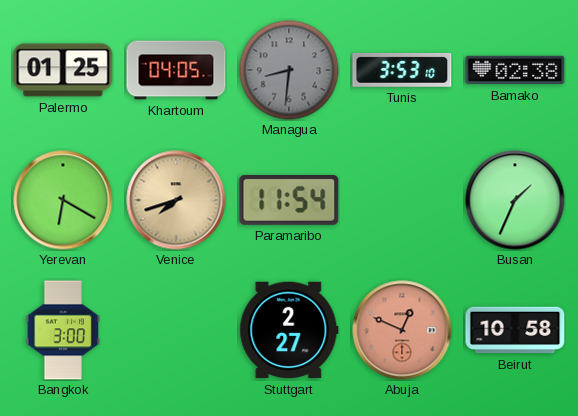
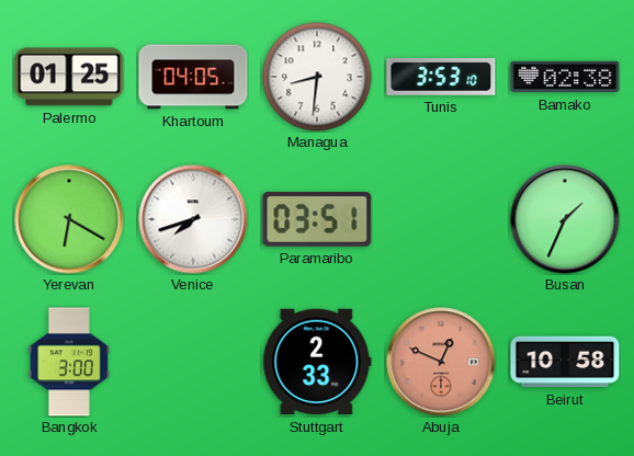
Managua dial: grey -> white
Venice dial: champagne -> white
Paramaribo: 11:54 -> 03:51
Stuttgart: 2:27 -> 2:33
